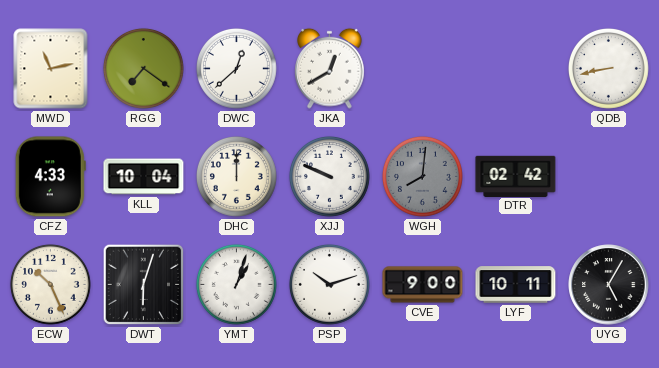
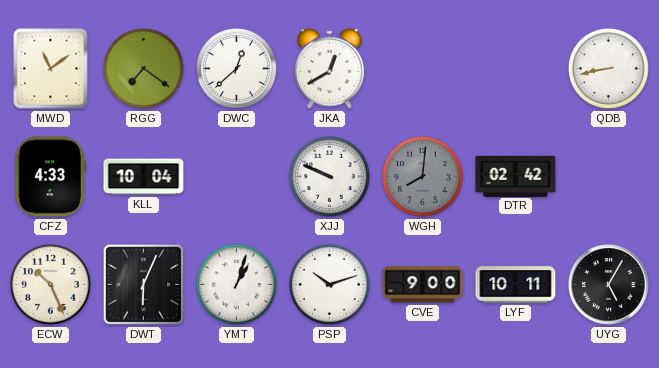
MWD: 11:13 -> 11:09
DHC: 12:00 -> none
DWT: 6:03 -> 6:04
